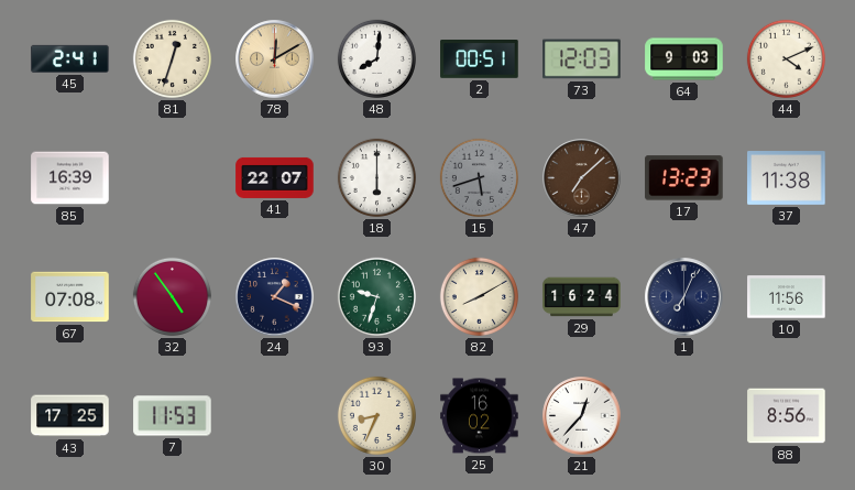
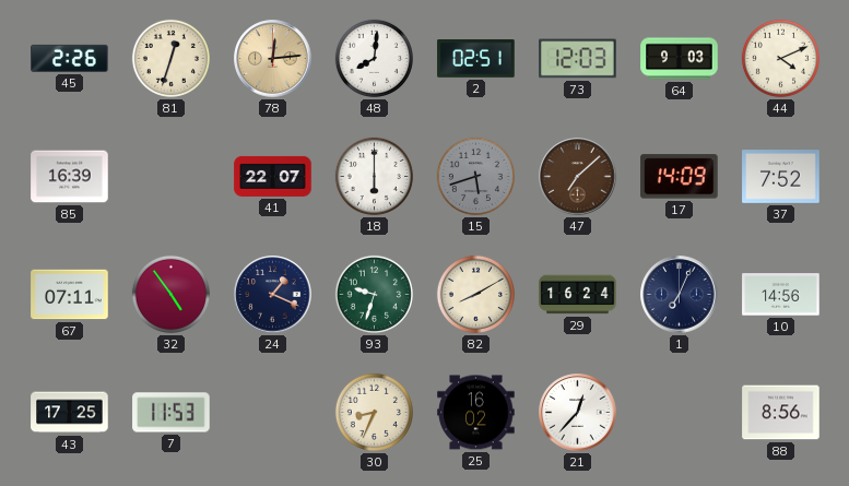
45: 2:41 -> 2:26
78: 12:10 -> 12:14
2: 00:51 -> 02:51
17: 13:23 -> 14:09
37: 11:38 -> 7:52
67: 07:08 -> 07:11
10: 11:56 -> 14:56
